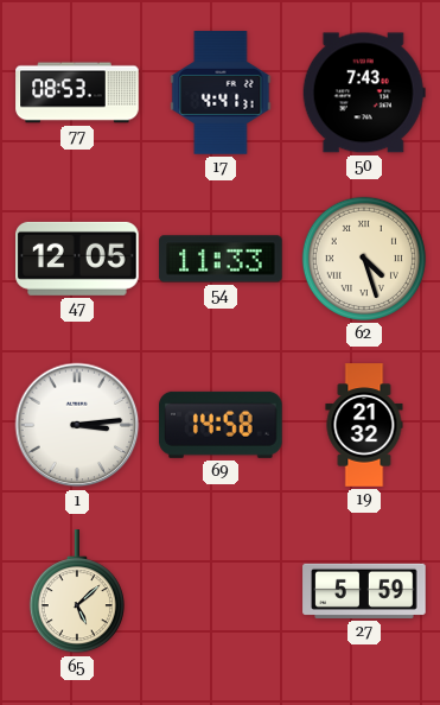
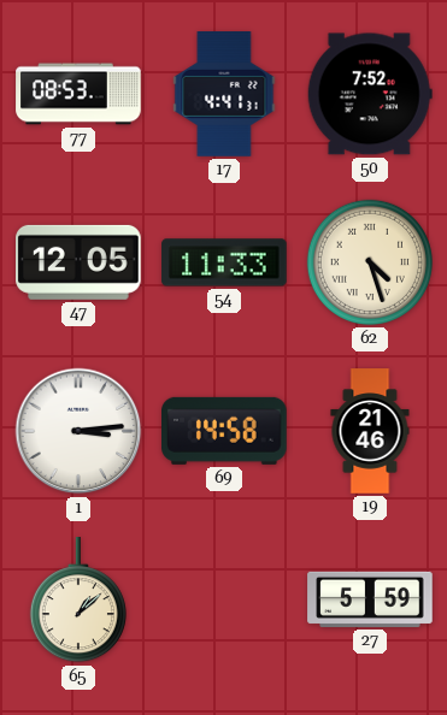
50: 7:43 -> 7:52
19: 21:32 -> 21:46
65: 5:08 -> 1:08
